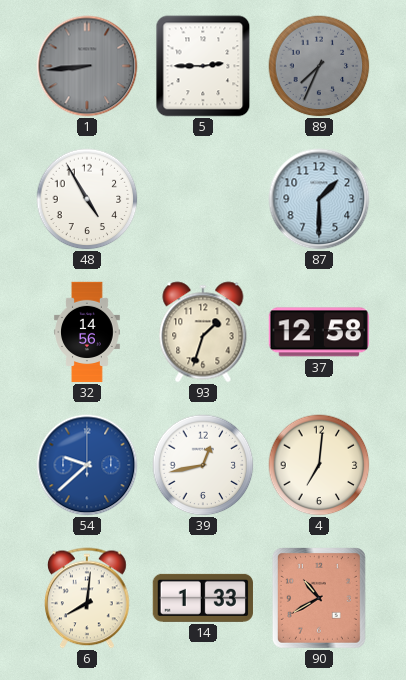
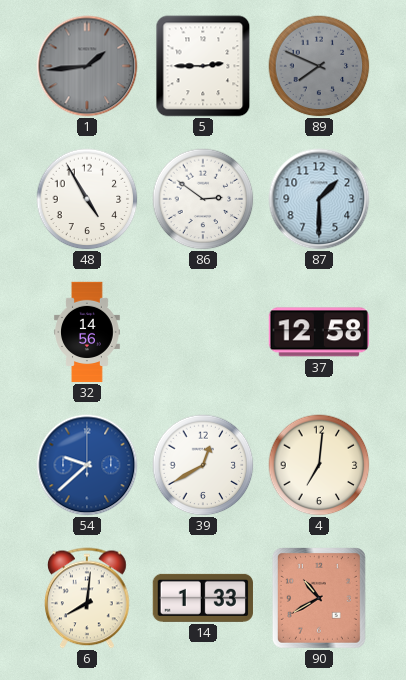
1: 8:44 -> 1:44
89: 7:34 -> 7:49
86: none -> 2:51
93: 1:33 -> none
39: 12:43 -> 12:40
